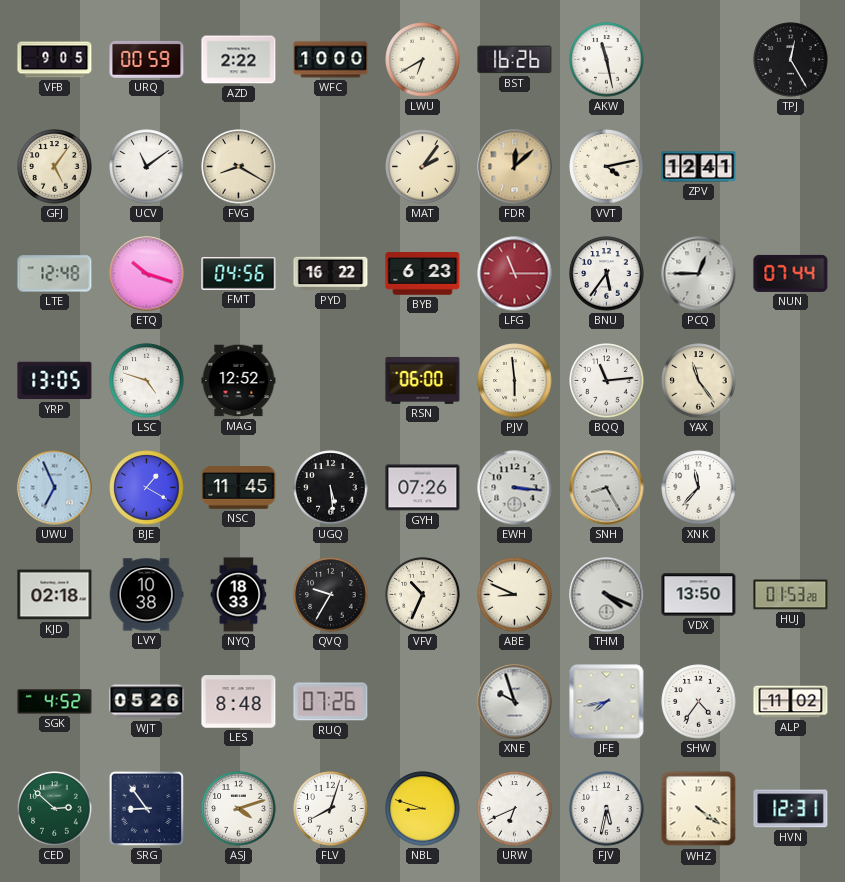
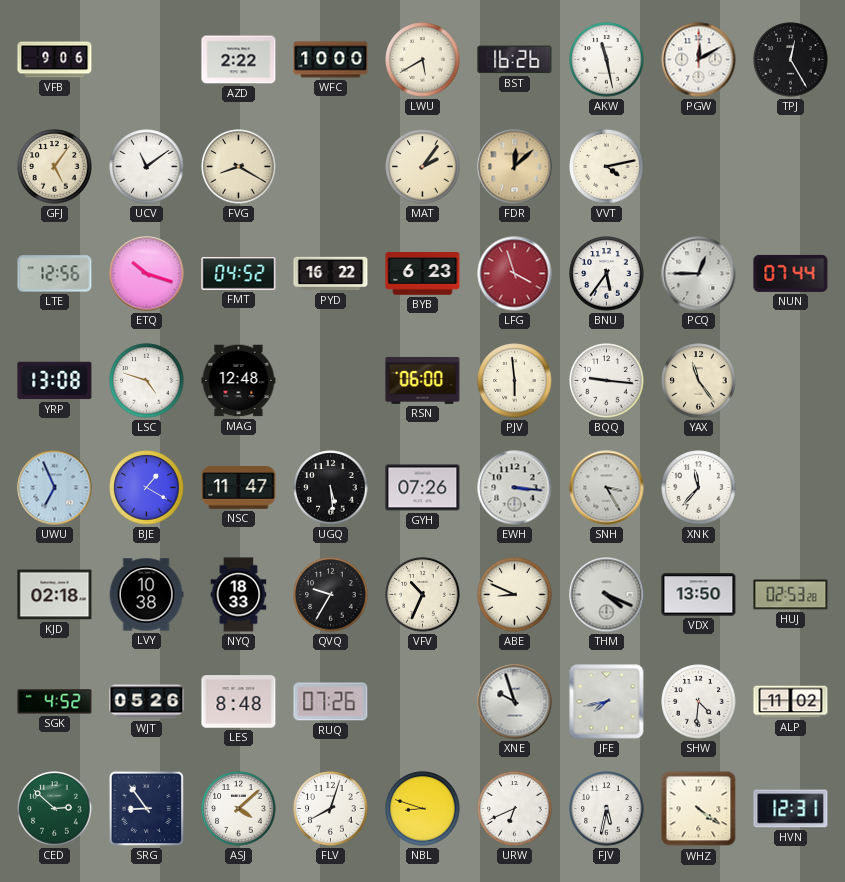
VFB: 9:05 -> 9:06
URQ: 00:59 -> none
LWU: 6:40 -> 5:40
PGW: none -> 12:10
ZPV: 12:41 -> none
LTE: 12:48 -> 12:56
FMT: 04:56 -> 04:52
LFG: 11:15 -> 3:57
YRP: 13:05 -> 13:08
MAG: 12:52 -> 12:48
BQQ: 11:14 -> 9:16
NSC: 11:45 -> 11:47
SNH: 8:25 -> 3:25
HUJ: 01:53 -> 02:53
SHW: 4:36 -> 4:31
ASJ: 4:12 -> 4:08
